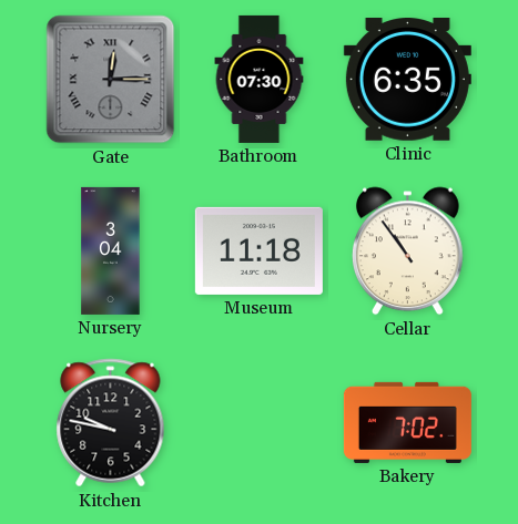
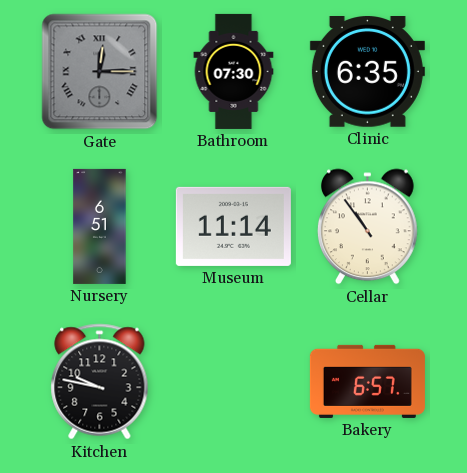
Nursery: 3:04 -> 6:51
Museum: 11:18 -> 11:14
Bakery: 7:02 -> 6:57
